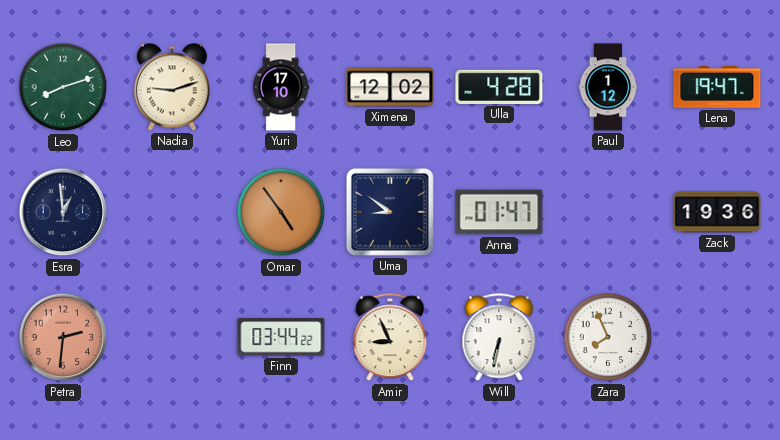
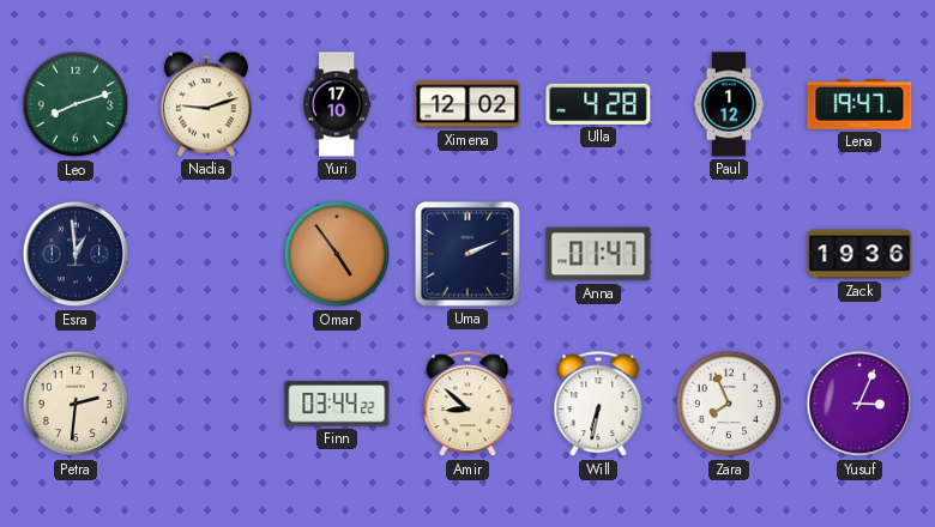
Uma: 8:51 -> 2:11
Petra dial: salmon -> cream
Amir: 8:56 -> 8:52
Yusuf: none -> 3:04
